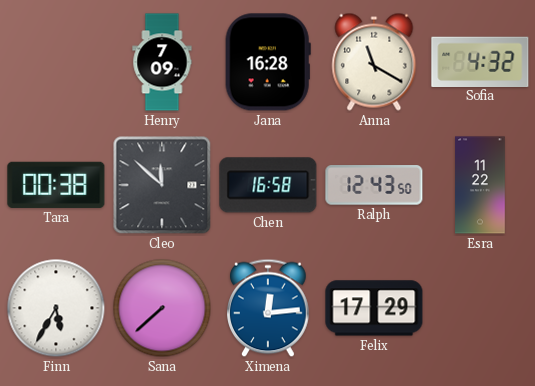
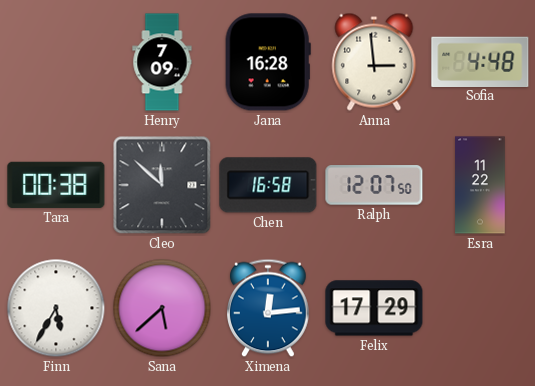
Anna: 11:20 -> 2:59
Sofia: 4:32 -> 4:48
Ralph: 12:43 -> 12:07
Sana: 7:38 -> 5:38
